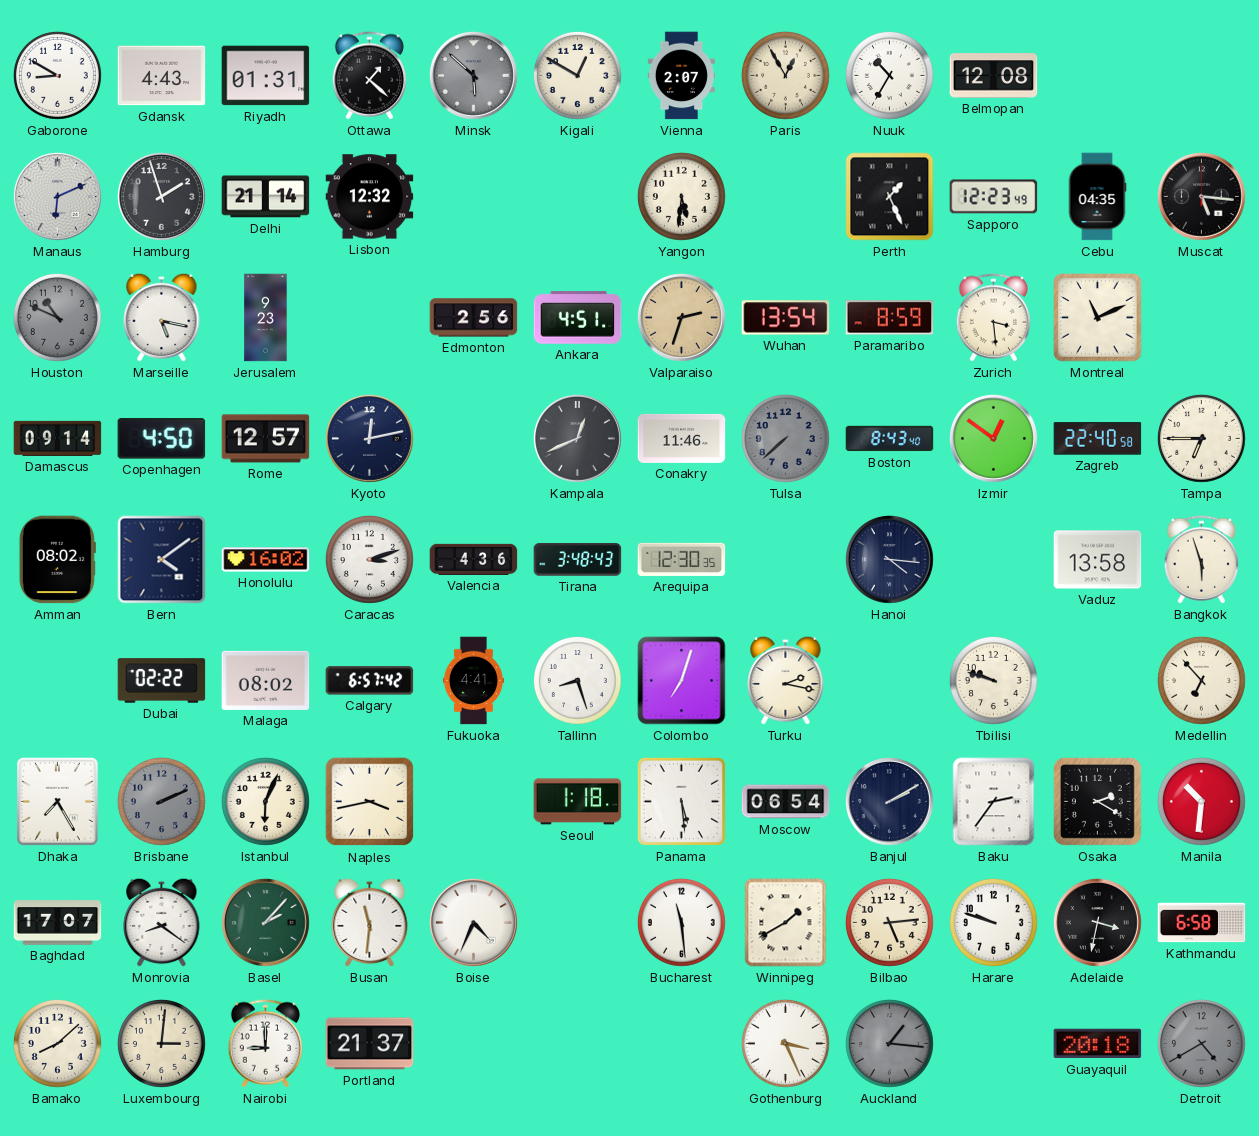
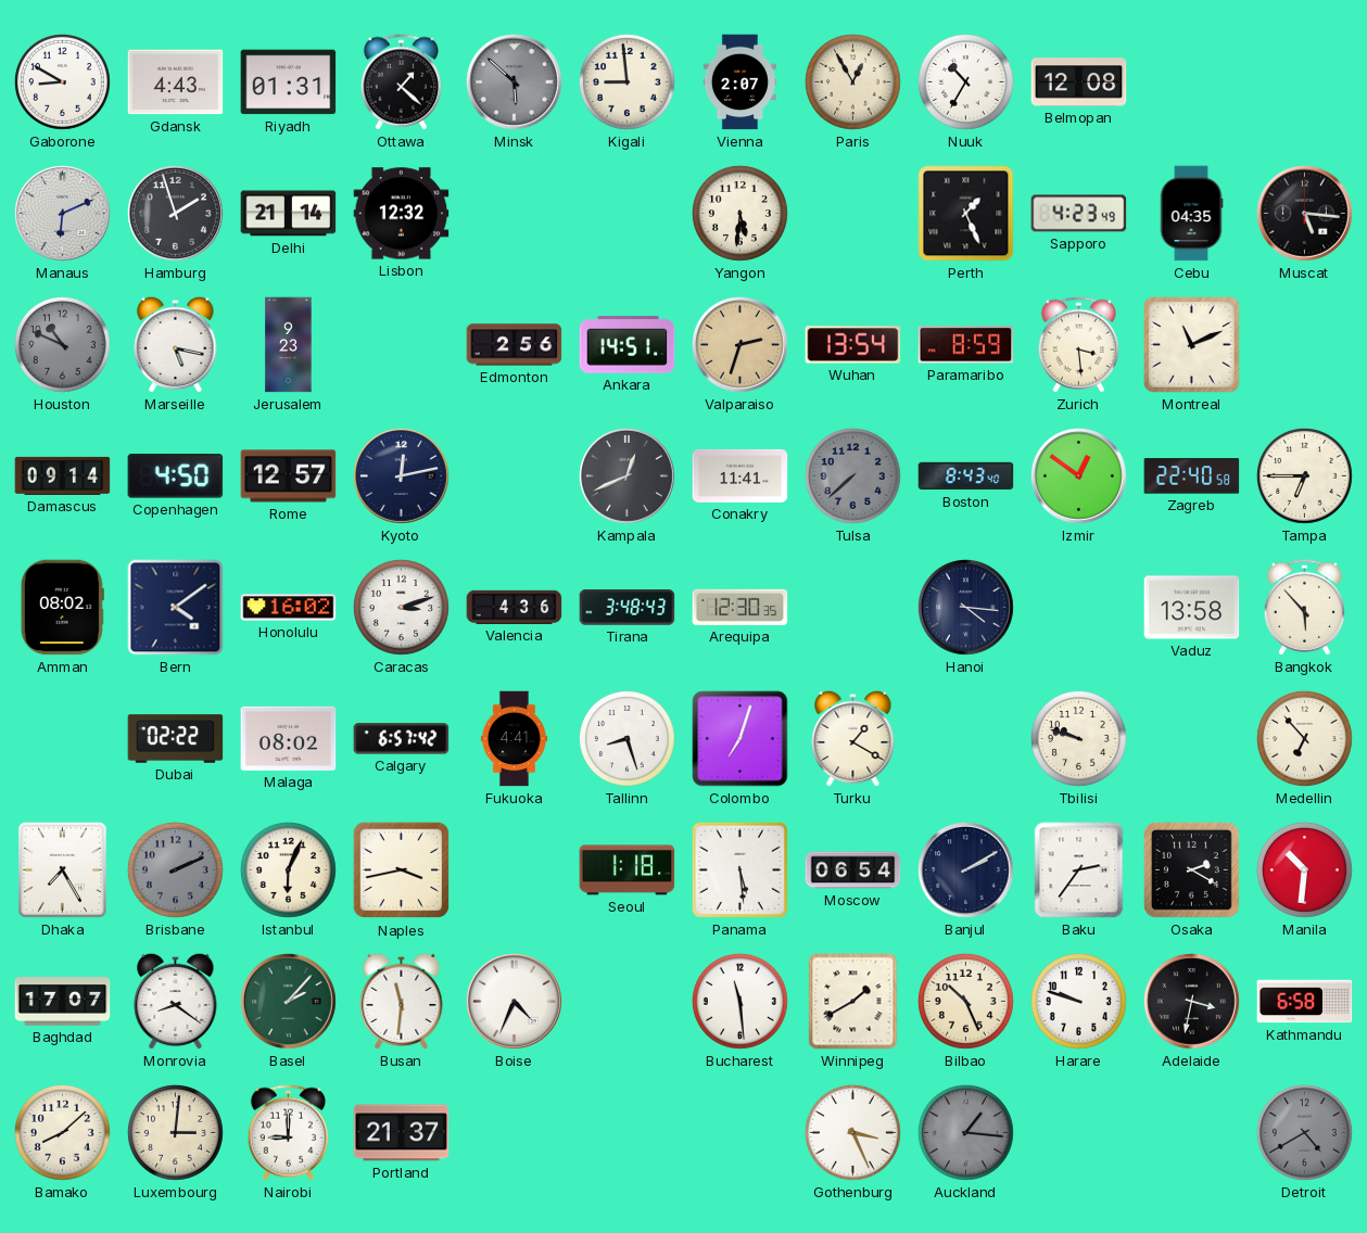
Kigali: 12:50 -> 8:59
Sapporo: 12:23 -> 4:23
Ankara: 4:51 -> 14:51
Conakry: 11:46 -> 11:41
Bangkok: 5:57 -> 5:53
Turku: 2:17 -> 1:20
Bilbao: 5:14 -> 10:26
Guayaquil: 20:18 -> none
